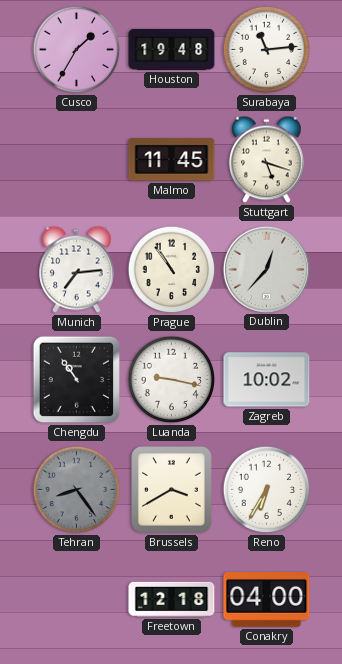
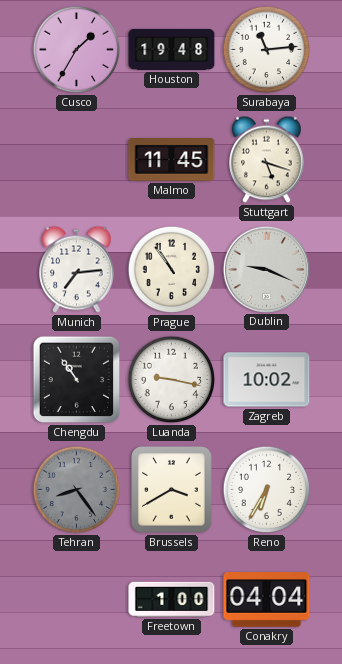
Dublin: 12:37 -> 9:19
Freetown: 12:18 -> 1:00
Conakry: 04:00 -> 04:04
